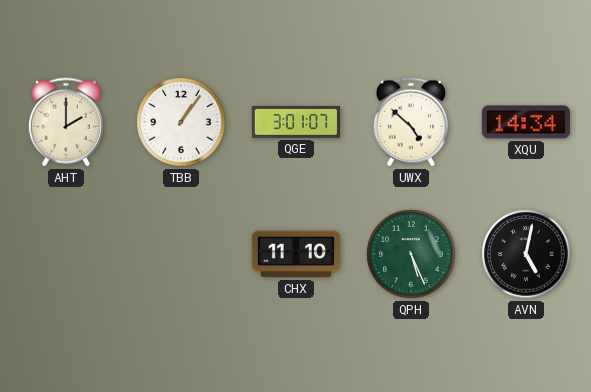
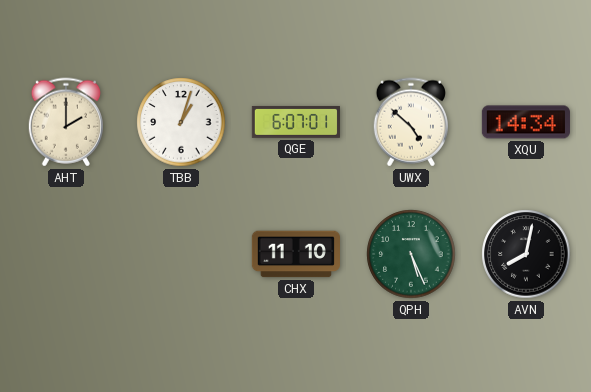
TBB: 1:06 -> 1:03
QGE: 3:01 -> 6:07
AVN: 5:02 -> 8:02
